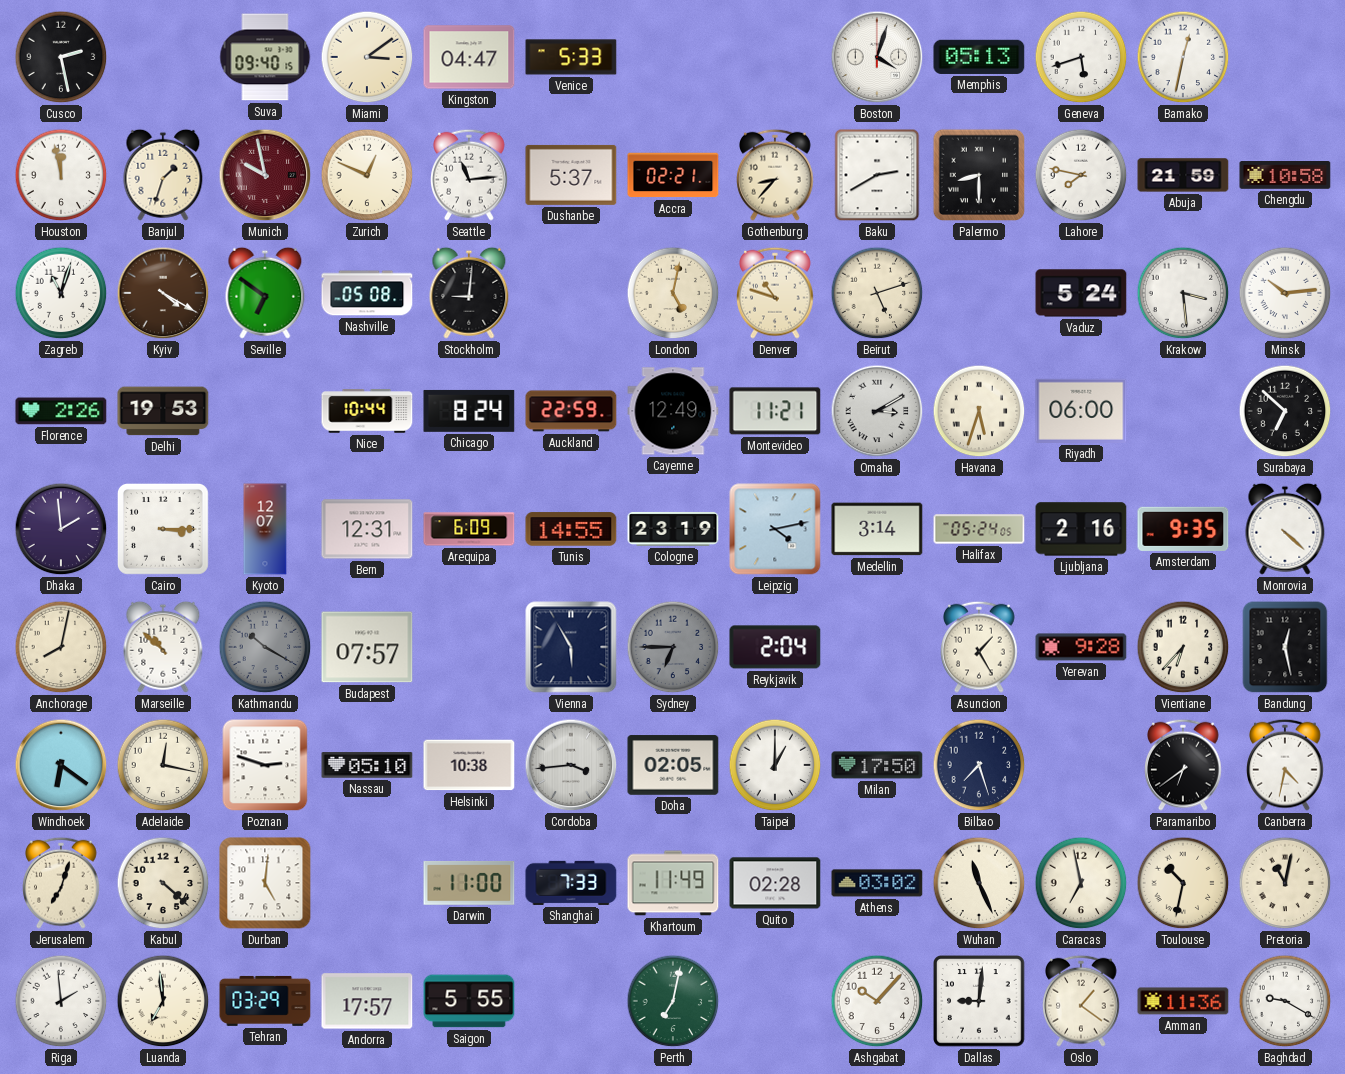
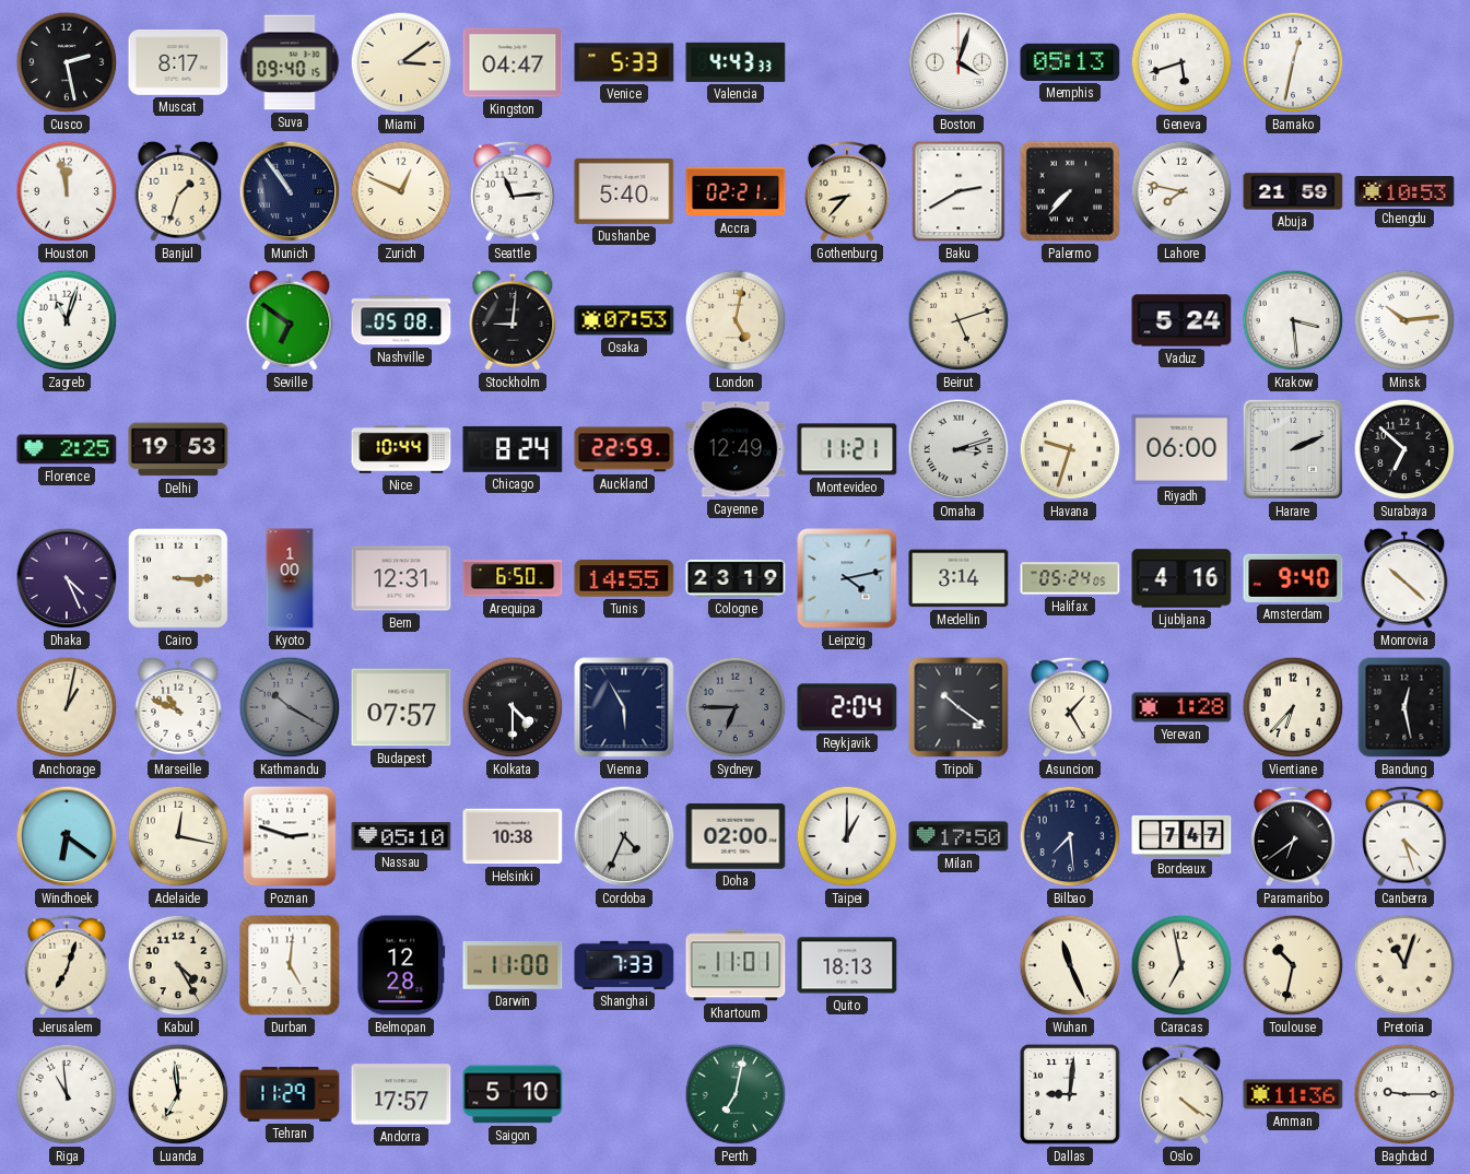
Muscat: none -> 8:17
Valencia: none -> 4:43
Munich: 9:58 -> 10:54
Munich dial: burgundy -> navy
Dushanbe: 5:37 -> 5:40
Palermo: 8:30 -> 7:37
Chengdu: 10:58 -> 10:53
Kyiv: 4:20 -> none
Osaka: none -> 07:53
Denver: 10:48 -> none
Florence: 2:26 -> 2:25
Omaha: 3:10 -> 3:12
Havana: 5:33 -> 9:33
Harare: none -> 2:11
Dhaka: 1:59 -> 4:26
Kyoto: 12:07 -> 1:00
Arequipa: 6:09 -> 6:50
Ljubljana: 2:16 -> 4:16
Amsterdam: 9:35 -> 9:40
Monrovia: 4:22 -> 10:22
Anchorage: 8:02 -> 1:02
Marseille: 10:52 -> 10:49
Kolkata: none -> 4:30
Tripoli: none -> 10:21
Yerevan: 9:28 -> 1:28
Cordoba: 3:44 -> 4:34
Doha: 02:05 -> 02:00
Bilbao: 7:27 -> 7:29
Bordeaux: none -> 7:47
Canberra: 4:32 -> 4:27
Kabul: 4:22 -> 4:25
Belmopan: none -> 12:28
Khartoum: 11:49 -> 11:01
Quito: 02:28 -> 18:13
Athens: 03:02 -> none
Pretoria: 11:02 -> 11:03
Riga: 1:59 -> 10:59
Tehran: 03:29 -> 11:29
Saigon: 5:55 -> 5:10
Ashgabat: 10:07 -> none
Oslo: 1:21 -> 4:21
Baghdad: 9:20 -> 9:15
